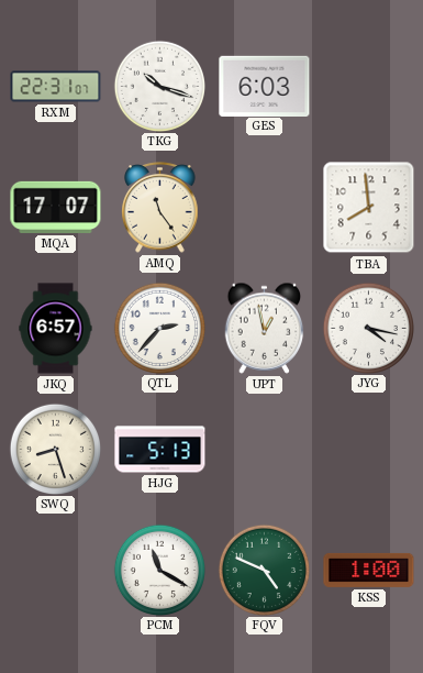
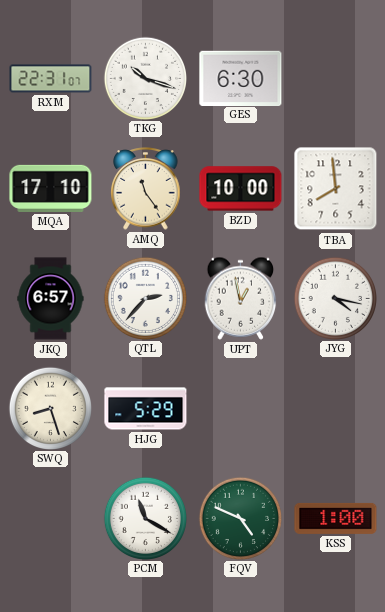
GES: 6:03 -> 6:30
MQA: 17:07 -> 17:10
BZD: none -> 10:00
HJG: 5:13 -> 5:29
